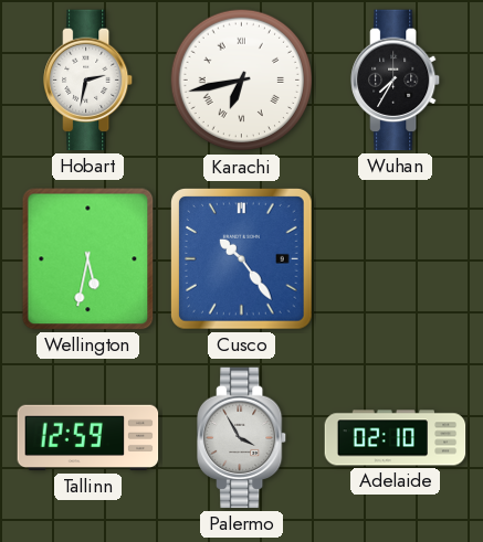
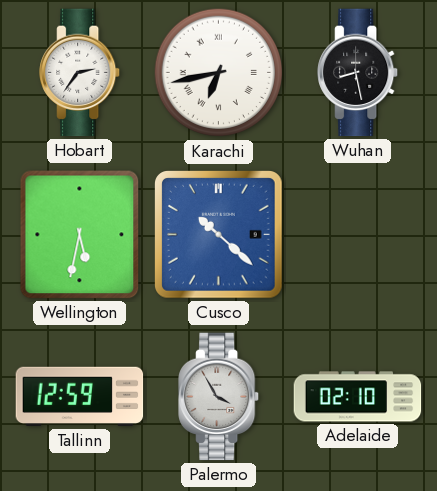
Hobart: 2:32 -> 2:36
Wuhan: 7:35 -> 8:28
Cusco: 10:24 -> 10:22
